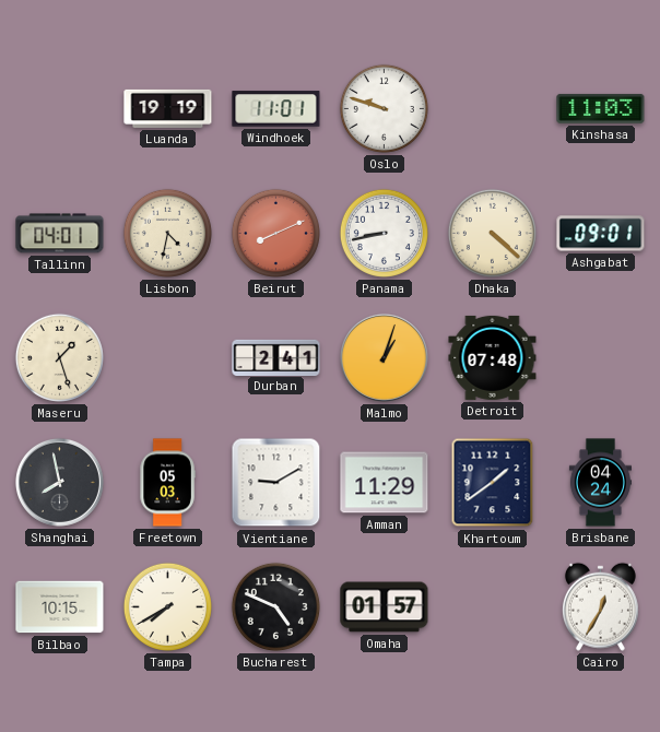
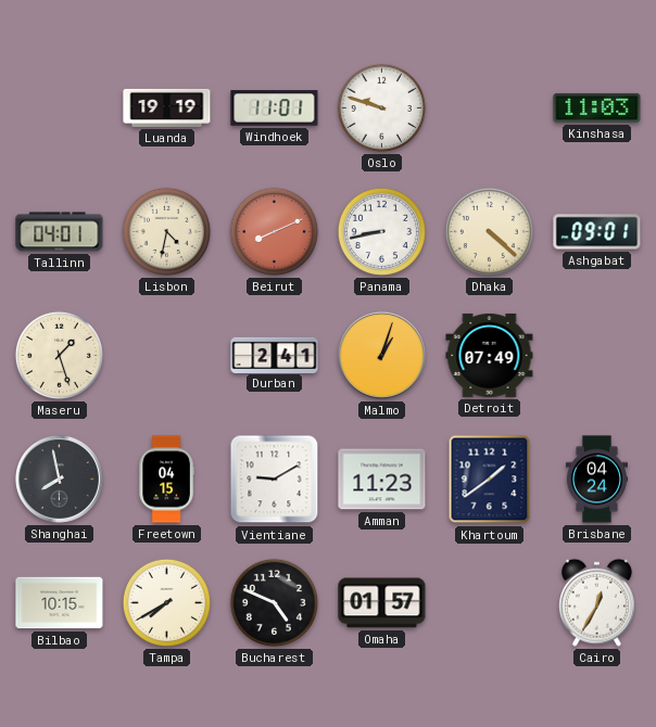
Detroit: 07:48 -> 07:49
Freetown: 05:03 -> 04:15
Amman: 11:29 -> 11:23
